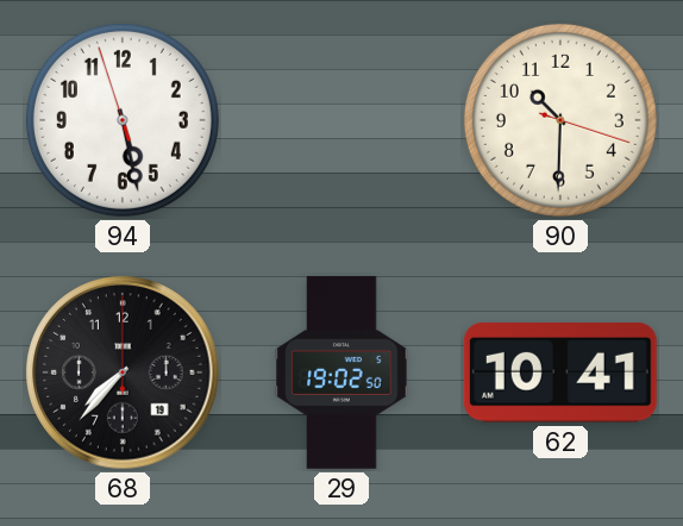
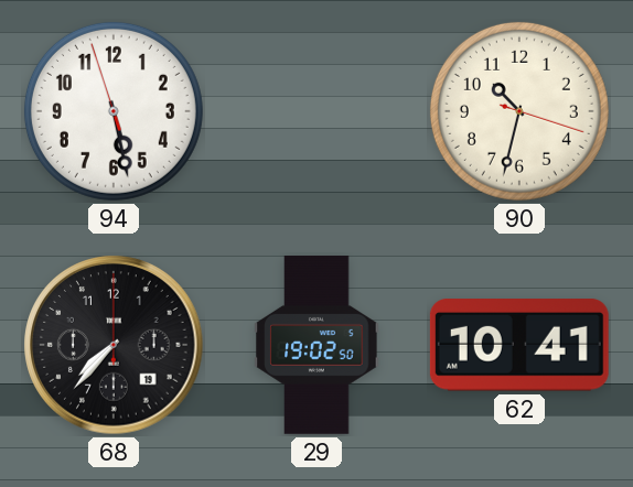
90: 10:30 -> 10:32
